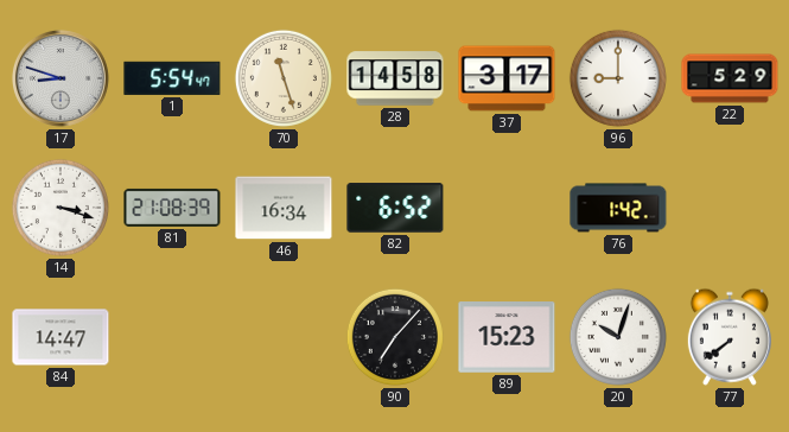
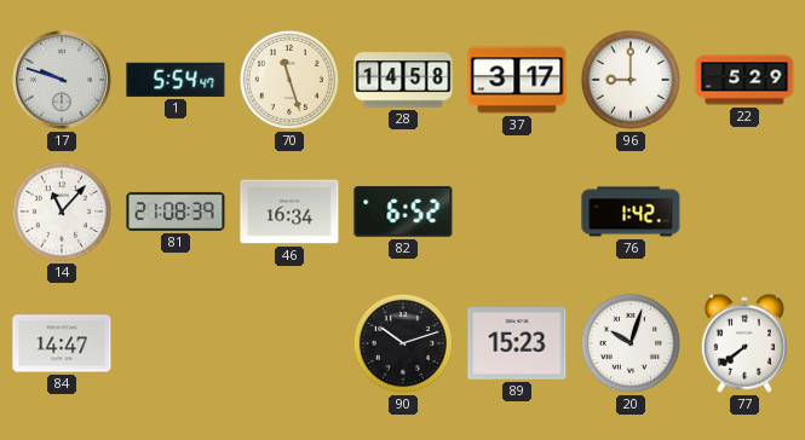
17: 8:48 -> 9:48
14: 3:18 -> 11:07
90: 7:07 -> 10:12
